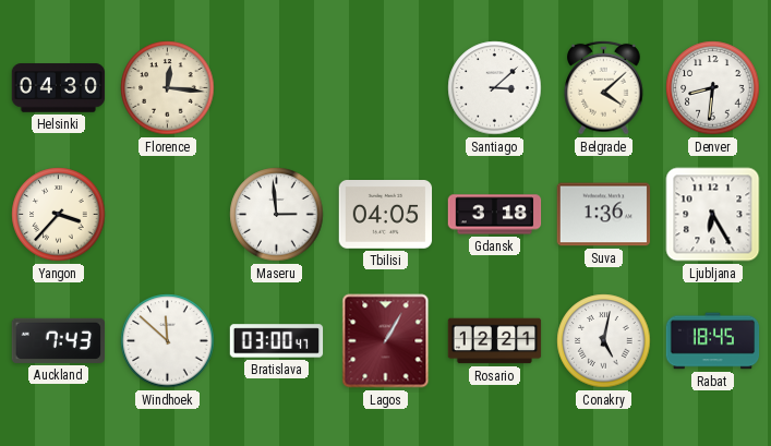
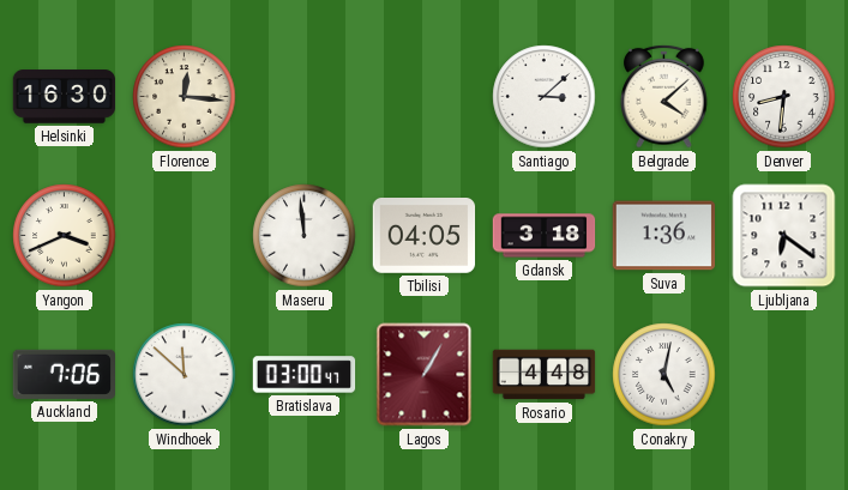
Helsinki: 04:30 -> 16:30
Yangon: 3:37 -> 3:41
Maseru: 2:59 -> 11:59
Ljubljana: 6:25 -> 6:21
Auckland: 7:43 -> 7:06
Rosario: 12:21 -> 4:48
Rabat: 18:45 -> none
